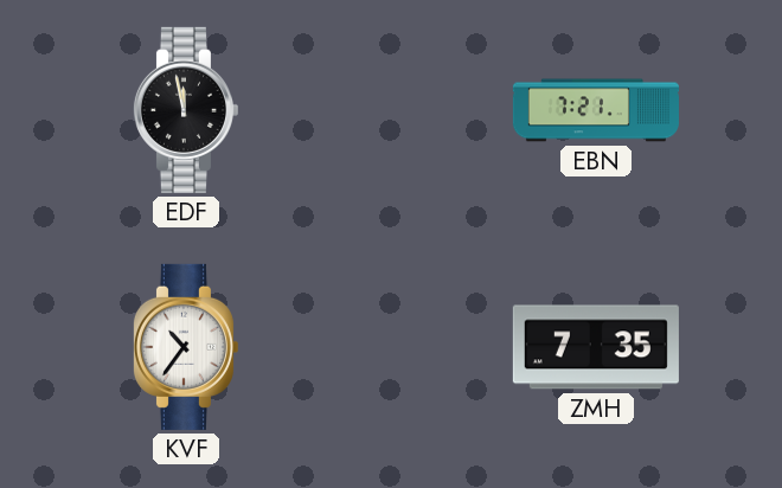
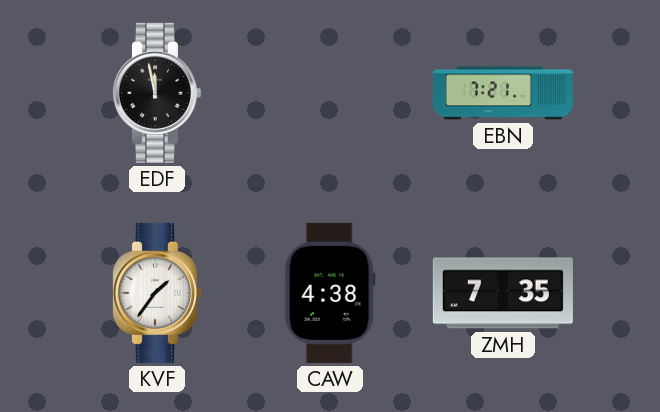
KVF: 10:36 -> 1:36
CAW: none -> 4:38
